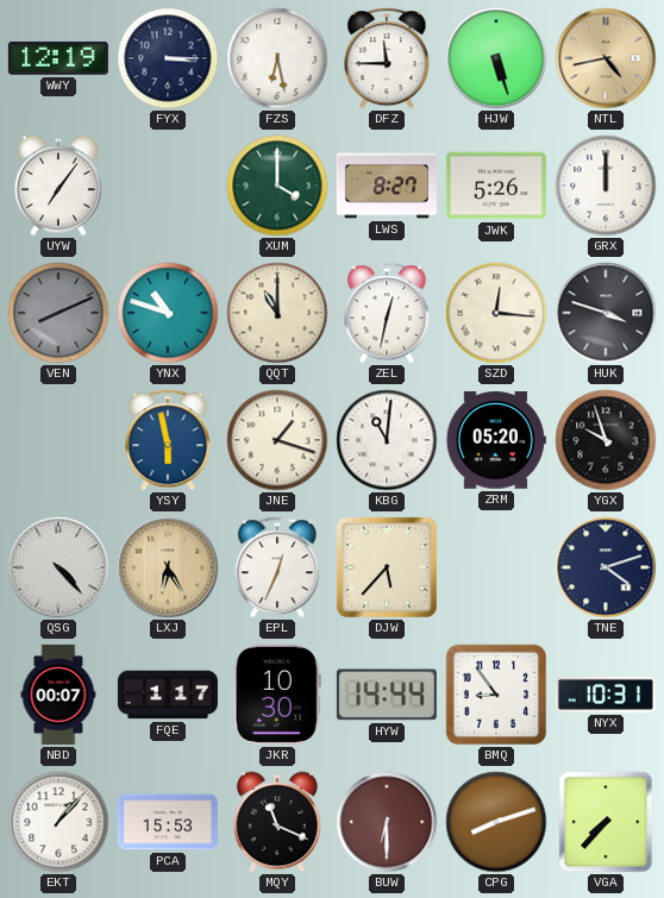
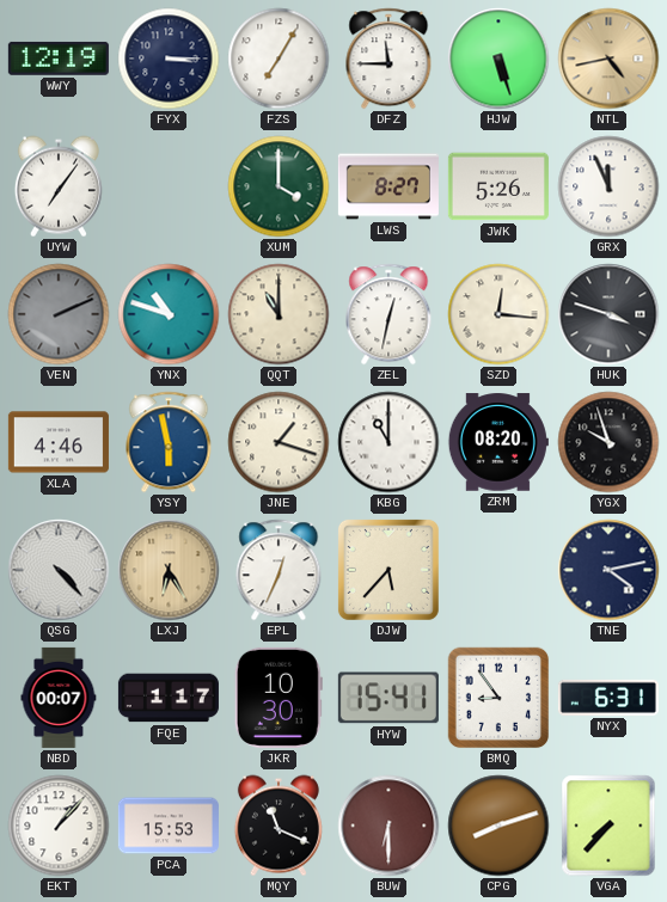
FZS: 6:28 -> 7:05
GRX: 12:00 -> 11:56
VEN: 8:11 -> 2:11
XLA: none -> 4:46
KBG: 11:01 -> 11:00
ZRM: 05:20 -> 08:20
TNE: 4:12 -> 4:13
HYW: 14:44 -> 15:41
NYX: 10:31 -> 6:31
